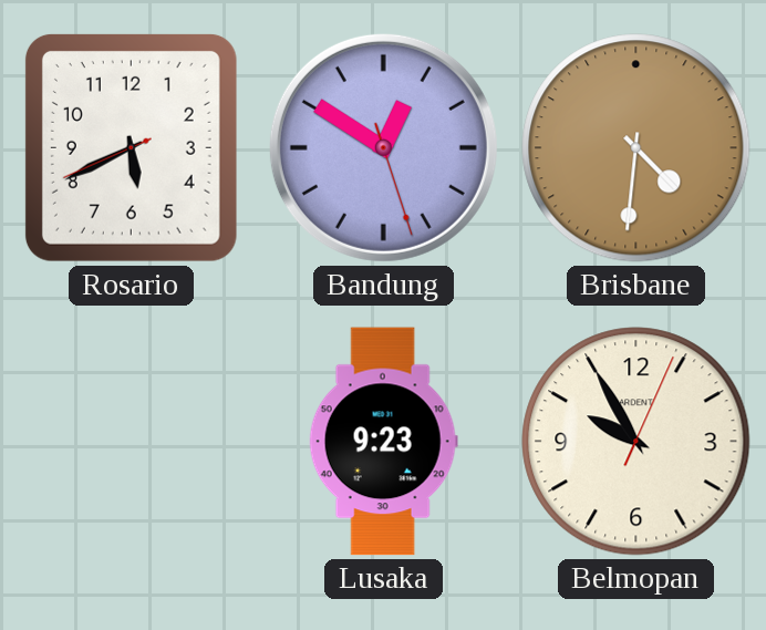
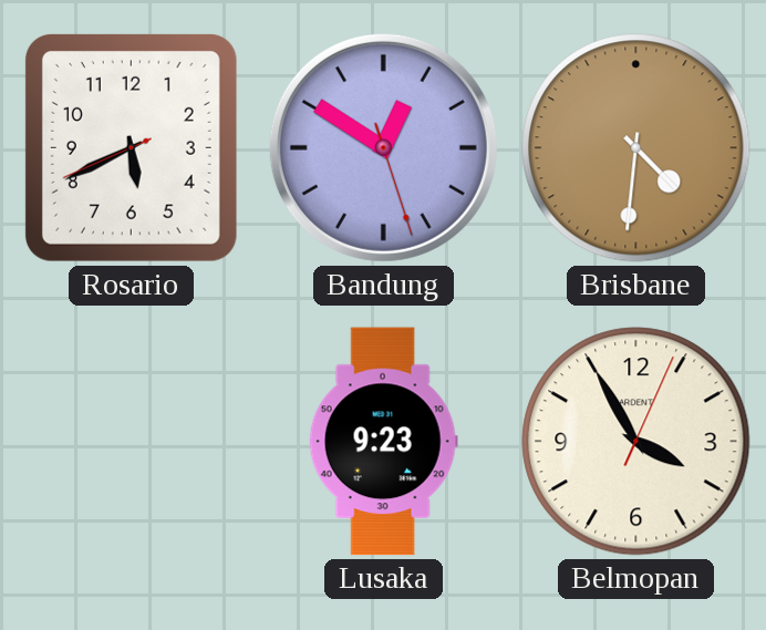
Belmopan: 9:55 -> 3:55
